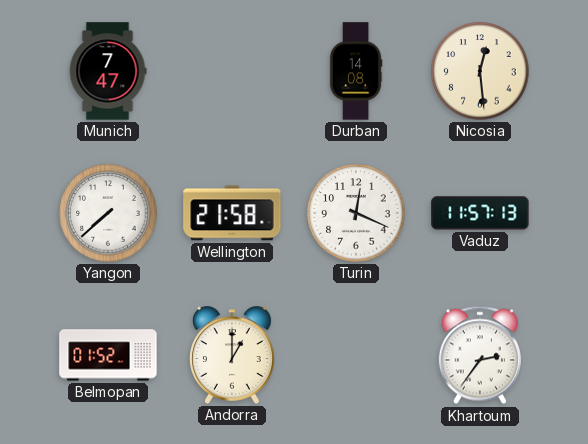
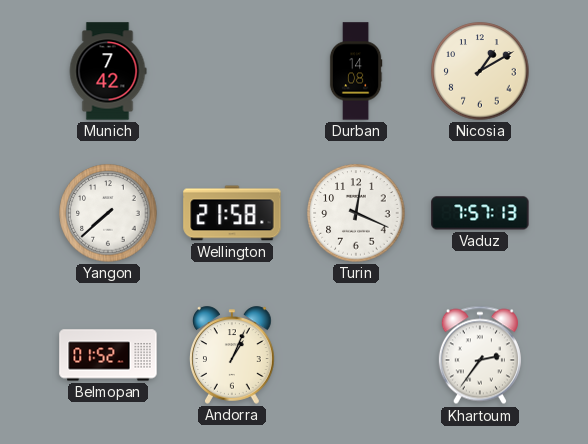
Munich: 7:47 -> 7:42
Nicosia: 12:29 -> 1:10
Vaduz: 11:57 -> 7:57
Andorra: 1:00 -> 1:04
